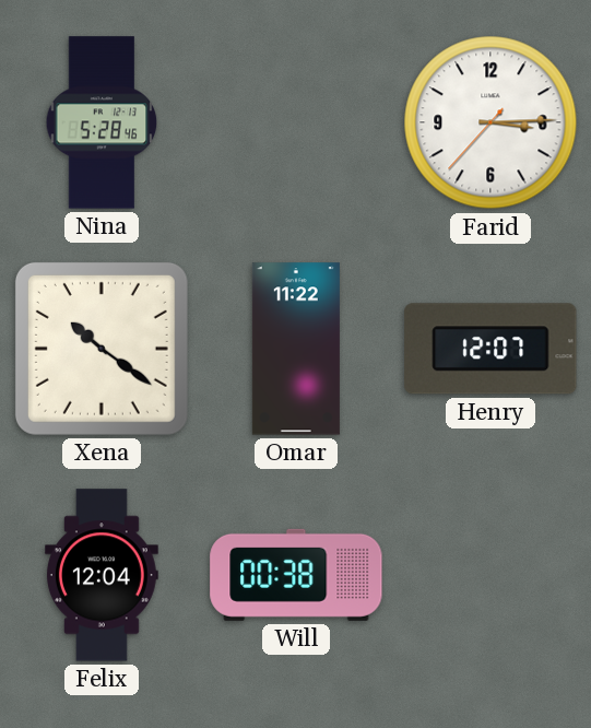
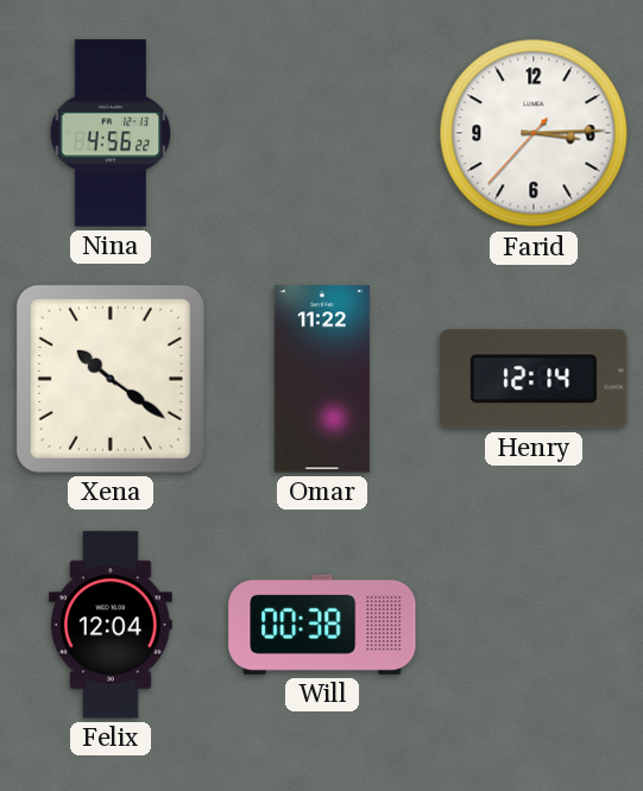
Nina: 5:28 -> 4:56
Henry: 12:07 -> 12:14
